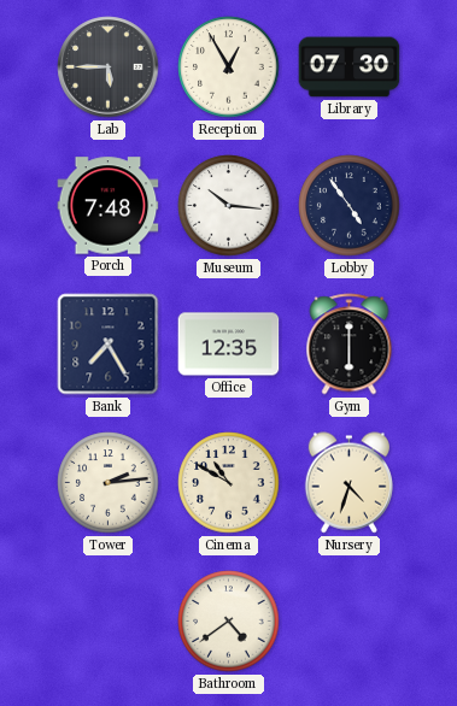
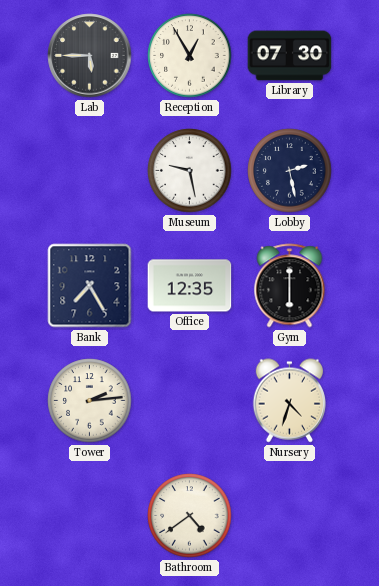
Porch: 7:48 -> none
Museum: 10:16 -> 9:28
Lobby: 4:54 -> 2:28
Cinema: 10:50 -> none
